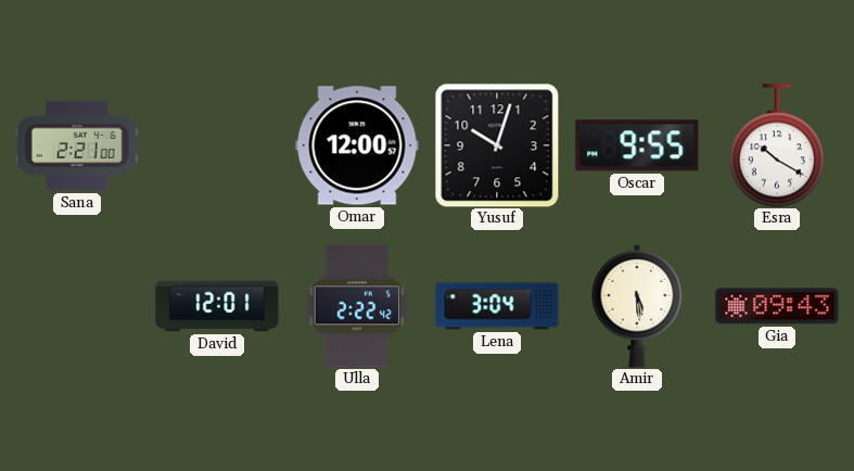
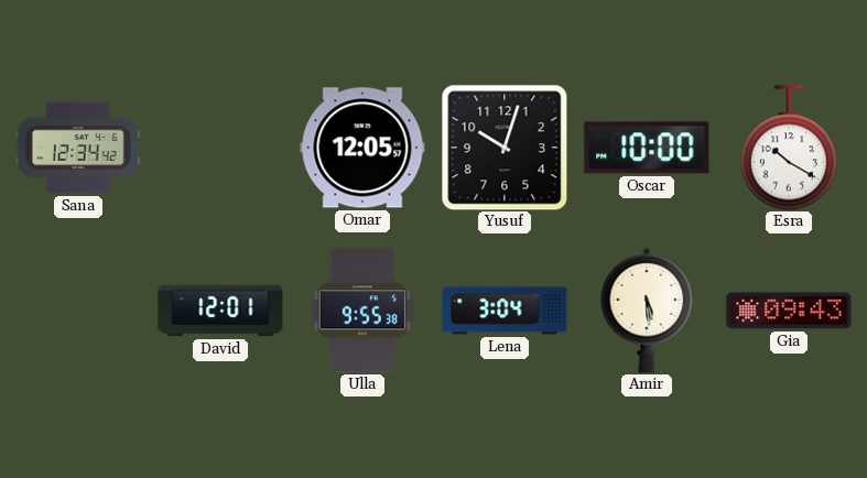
Sana: 2:21 -> 12:34
Omar: 12:00 -> 12:05
Oscar: 9:55 -> 10:00
Ulla: 2:22 -> 9:55
